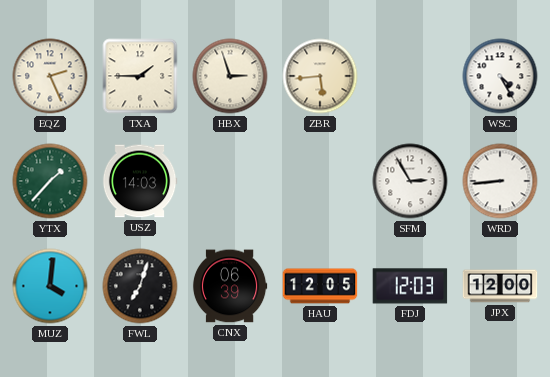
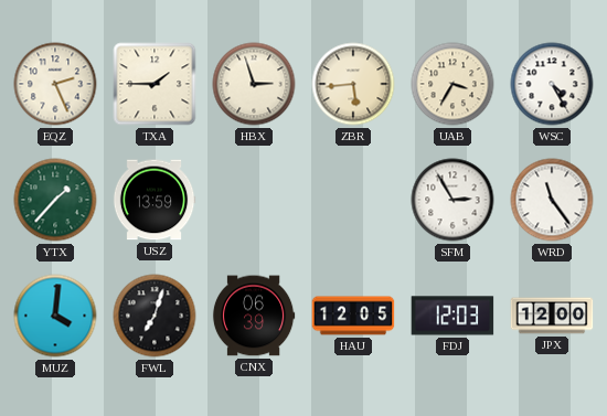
UAB: none -> 3:35
USZ: 14:03 -> 13:59
WRD: 8:44 -> 11:24
